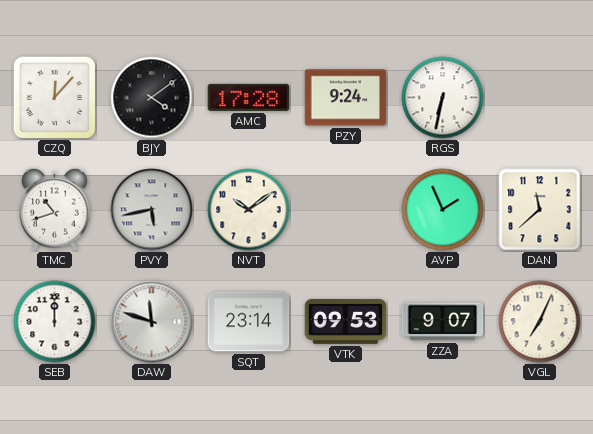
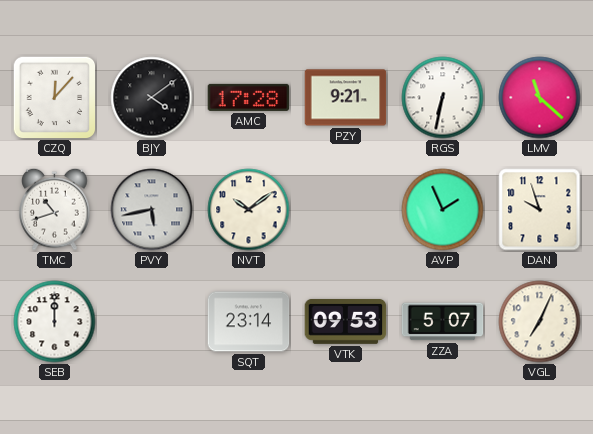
PZY: 9:24 -> 9:21
LMV: none -> 11:22
DAN: 11:38 -> 9:57
DAW: 11:48 -> none
ZZA: 9:07 -> 5:07
